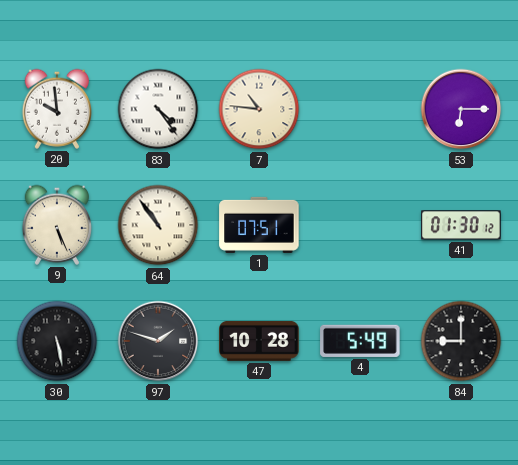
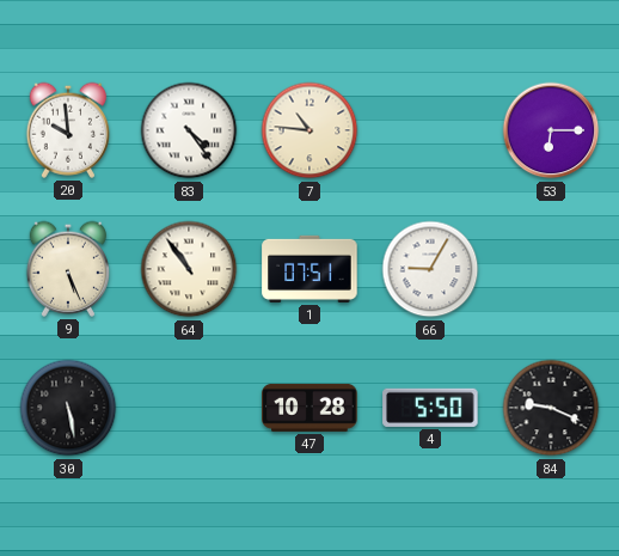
66: none -> 9:05
41: 01:30 -> none
97: 1:48 -> none
4: 5:49 -> 5:50
84: 9:00 -> 9:19
